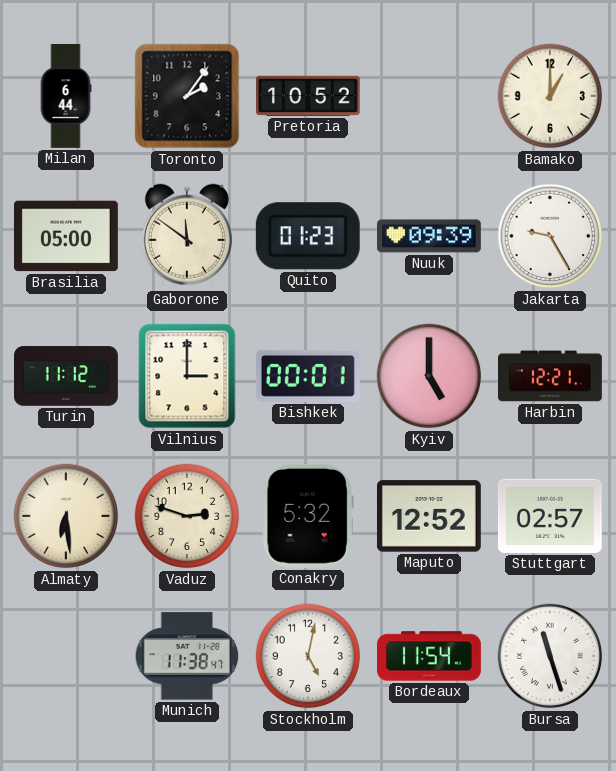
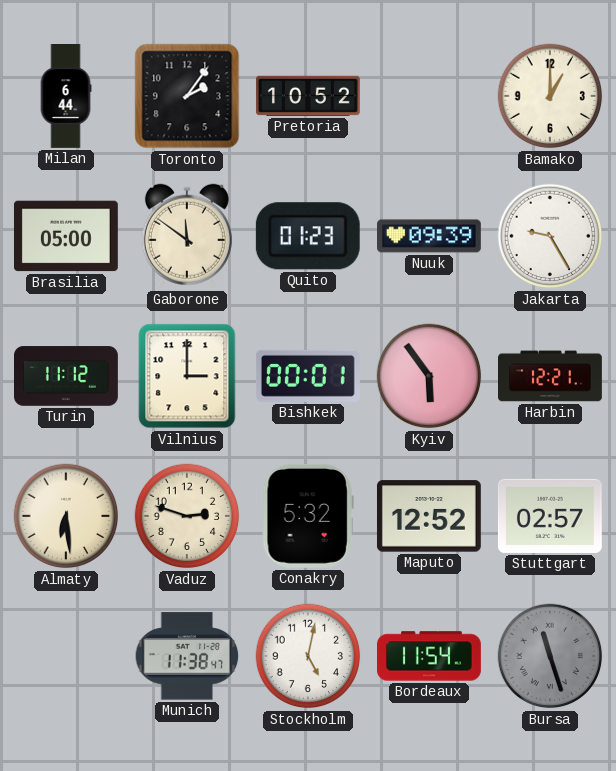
Kyiv: 5:00 -> 5:54
Bursa dial: white -> grey
